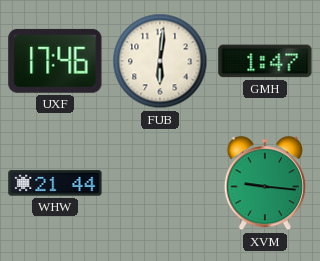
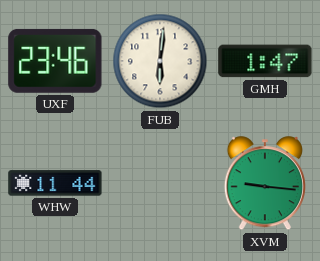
UXF: 17:46 -> 23:46
WHW: 21:44 -> 11:44
